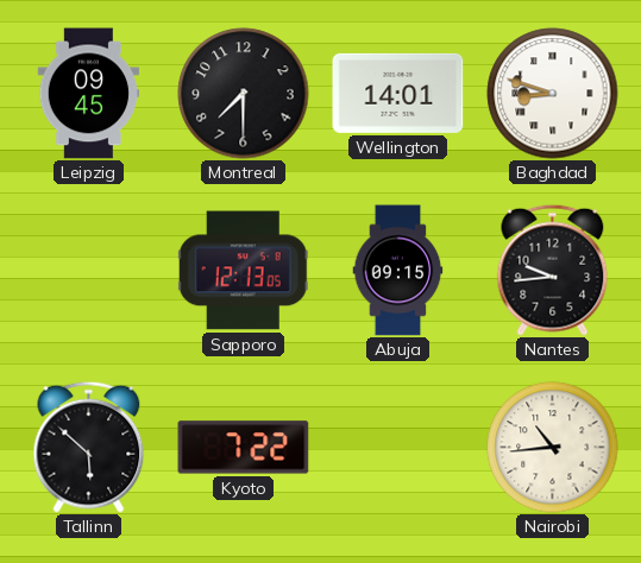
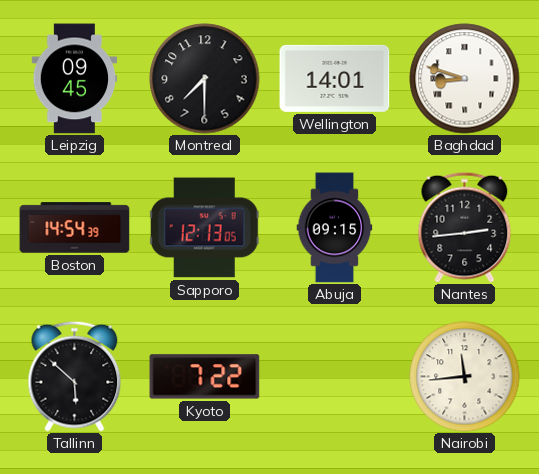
Boston: none -> 14:54
Nantes: 9:44 -> 2:44
Nairobi: 10:44 -> 11:44
